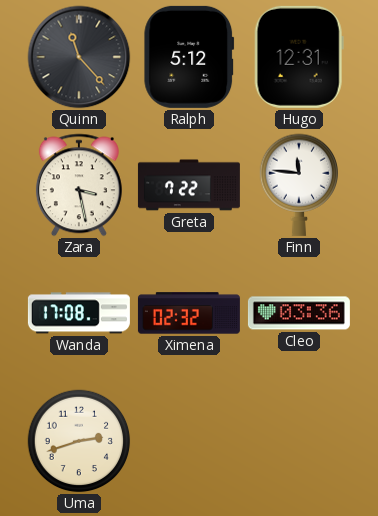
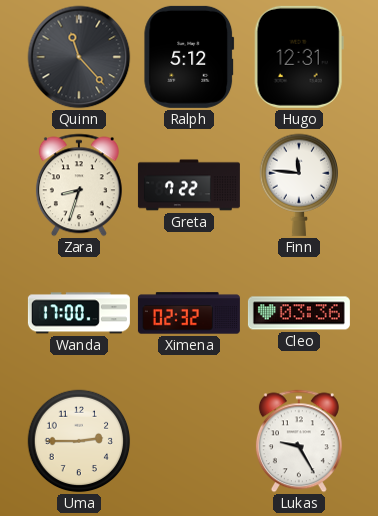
Zara: 3:28 -> 8:33
Wanda: 17:08 -> 17:00
Uma: 2:42 -> 2:45
Lukas: none -> 9:25
